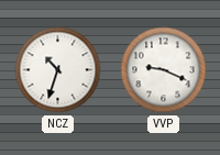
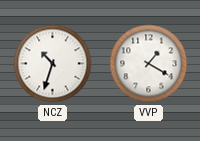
VVP: 9:19 -> 1:20
